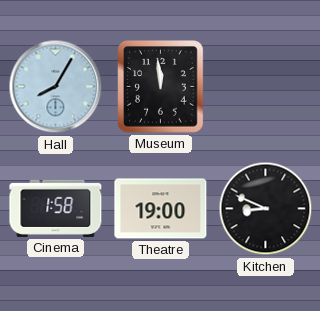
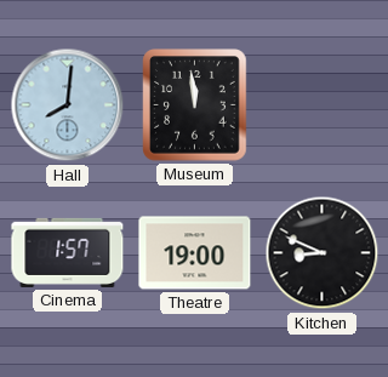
Hall: 8:05 -> 8:01
Cinema: 1:58 -> 1:57
